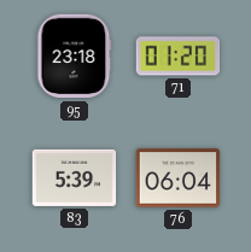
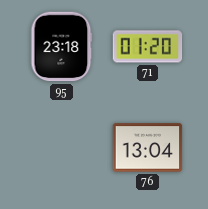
83: 5:39 -> none
76: 06:04 -> 13:04
